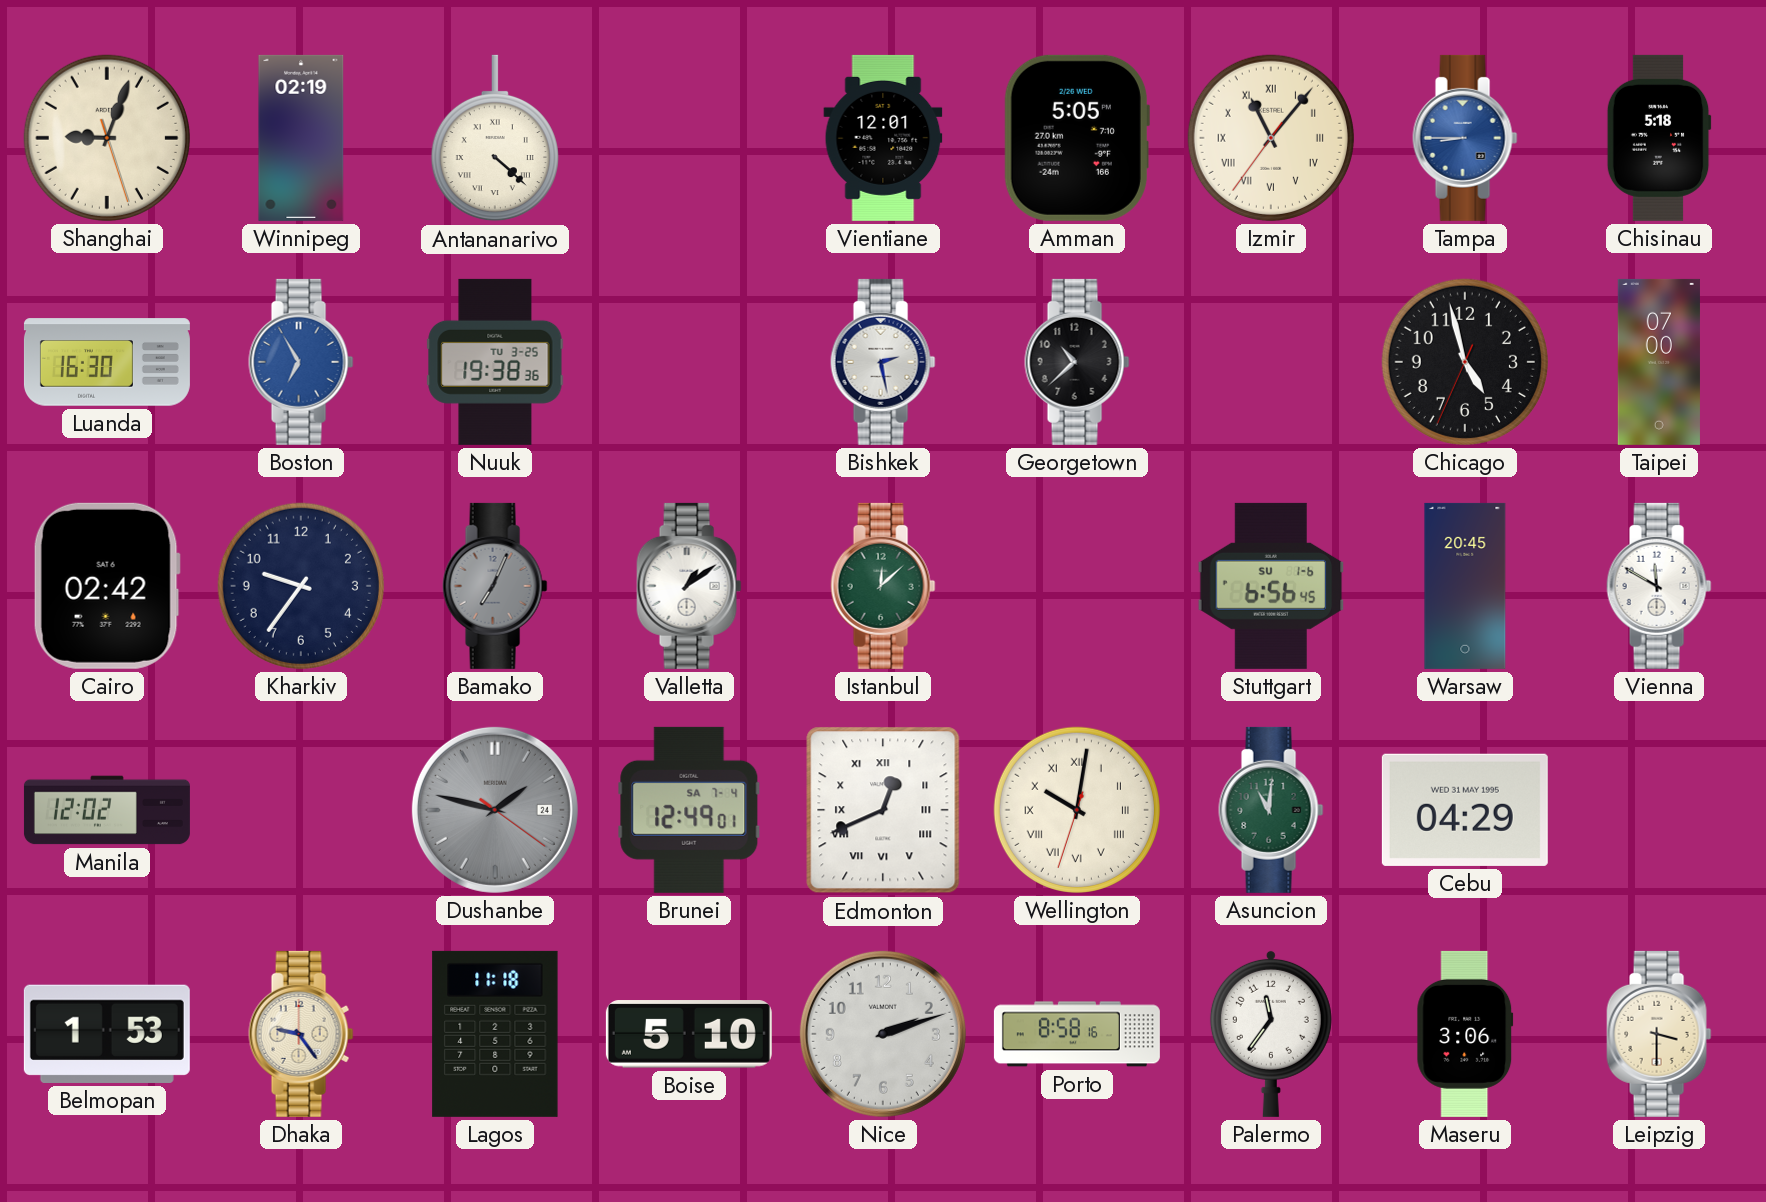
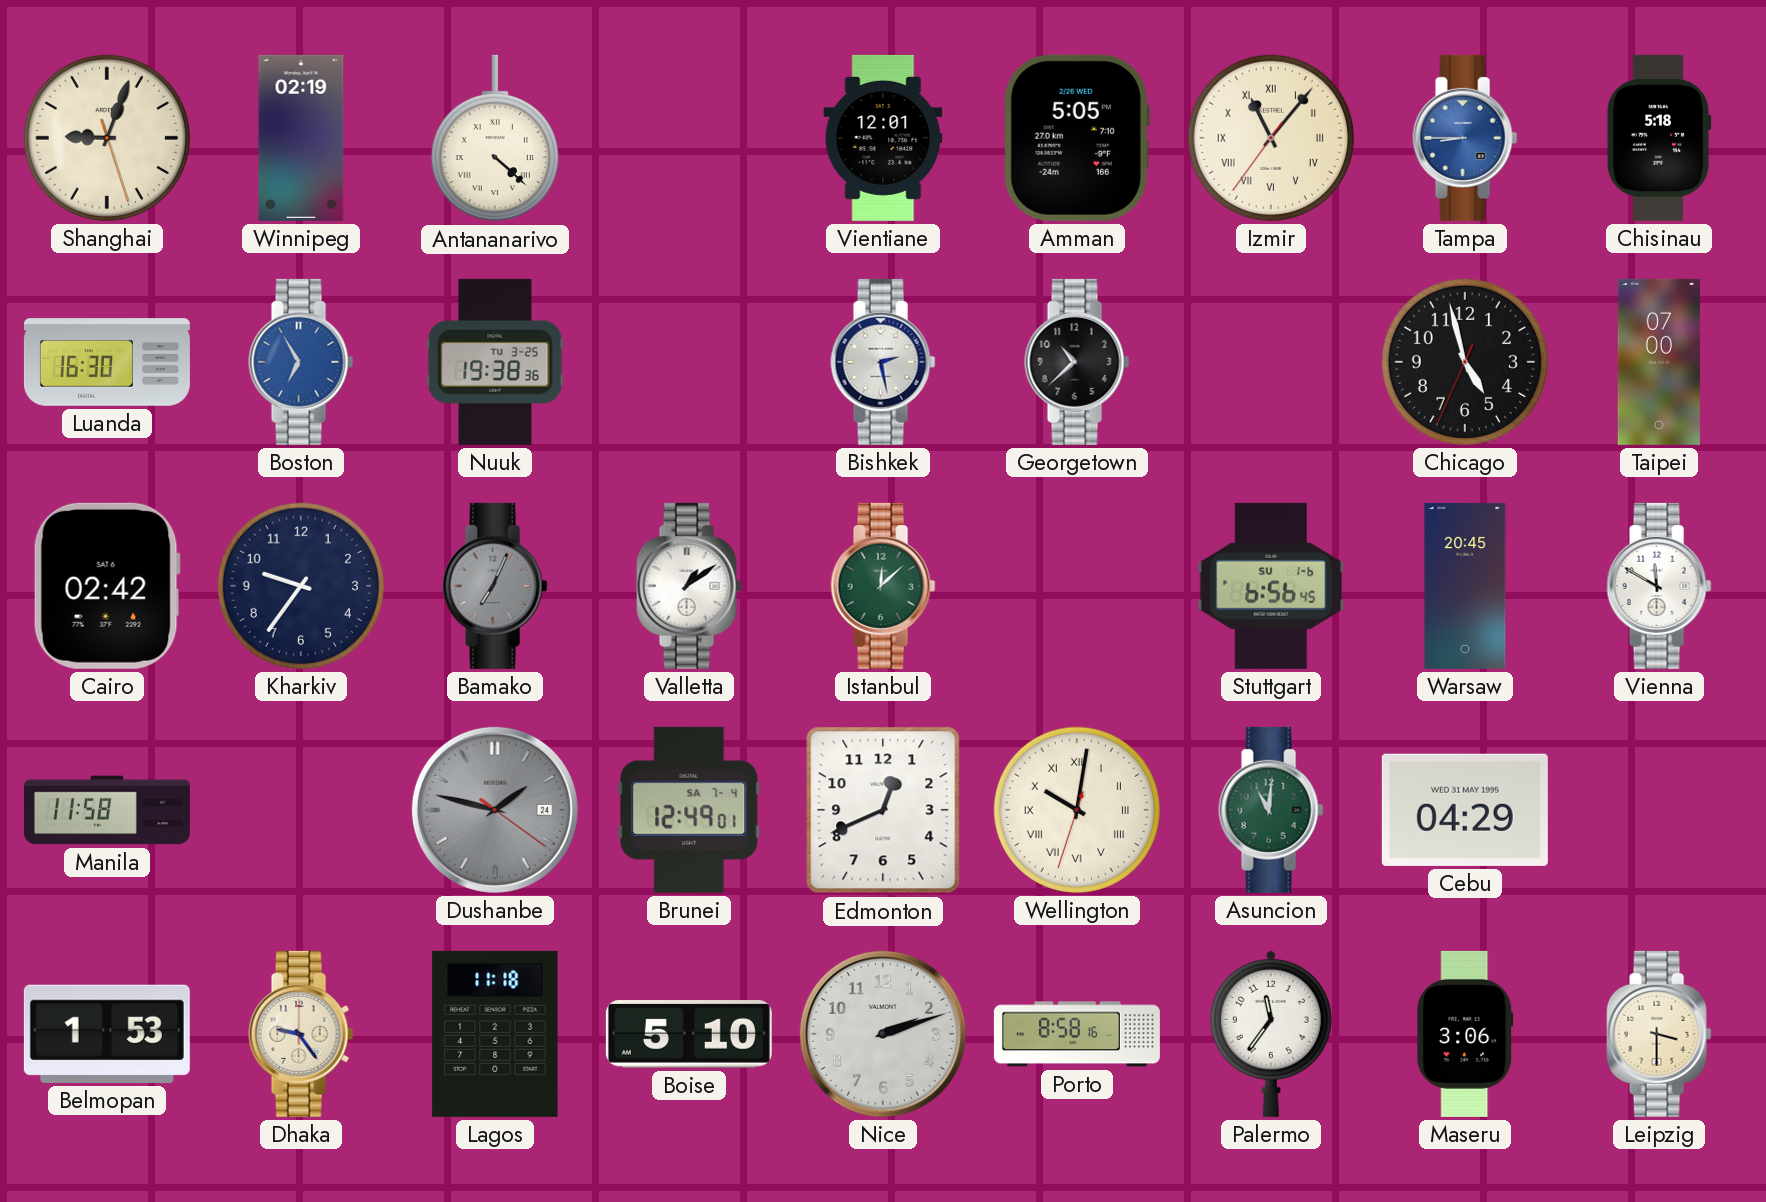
Manila: 12:02 -> 11:58
Edmonton numerals: Roman -> Arabic
